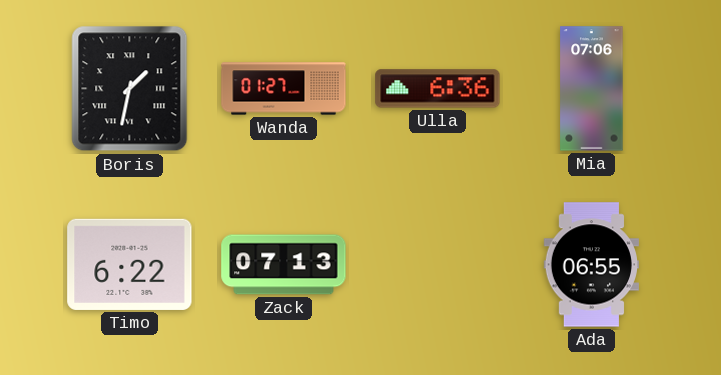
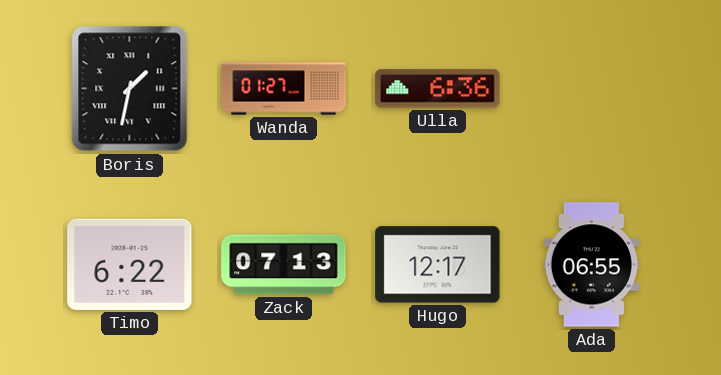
Mia: 07:06 -> none
Hugo: none -> 12:17
